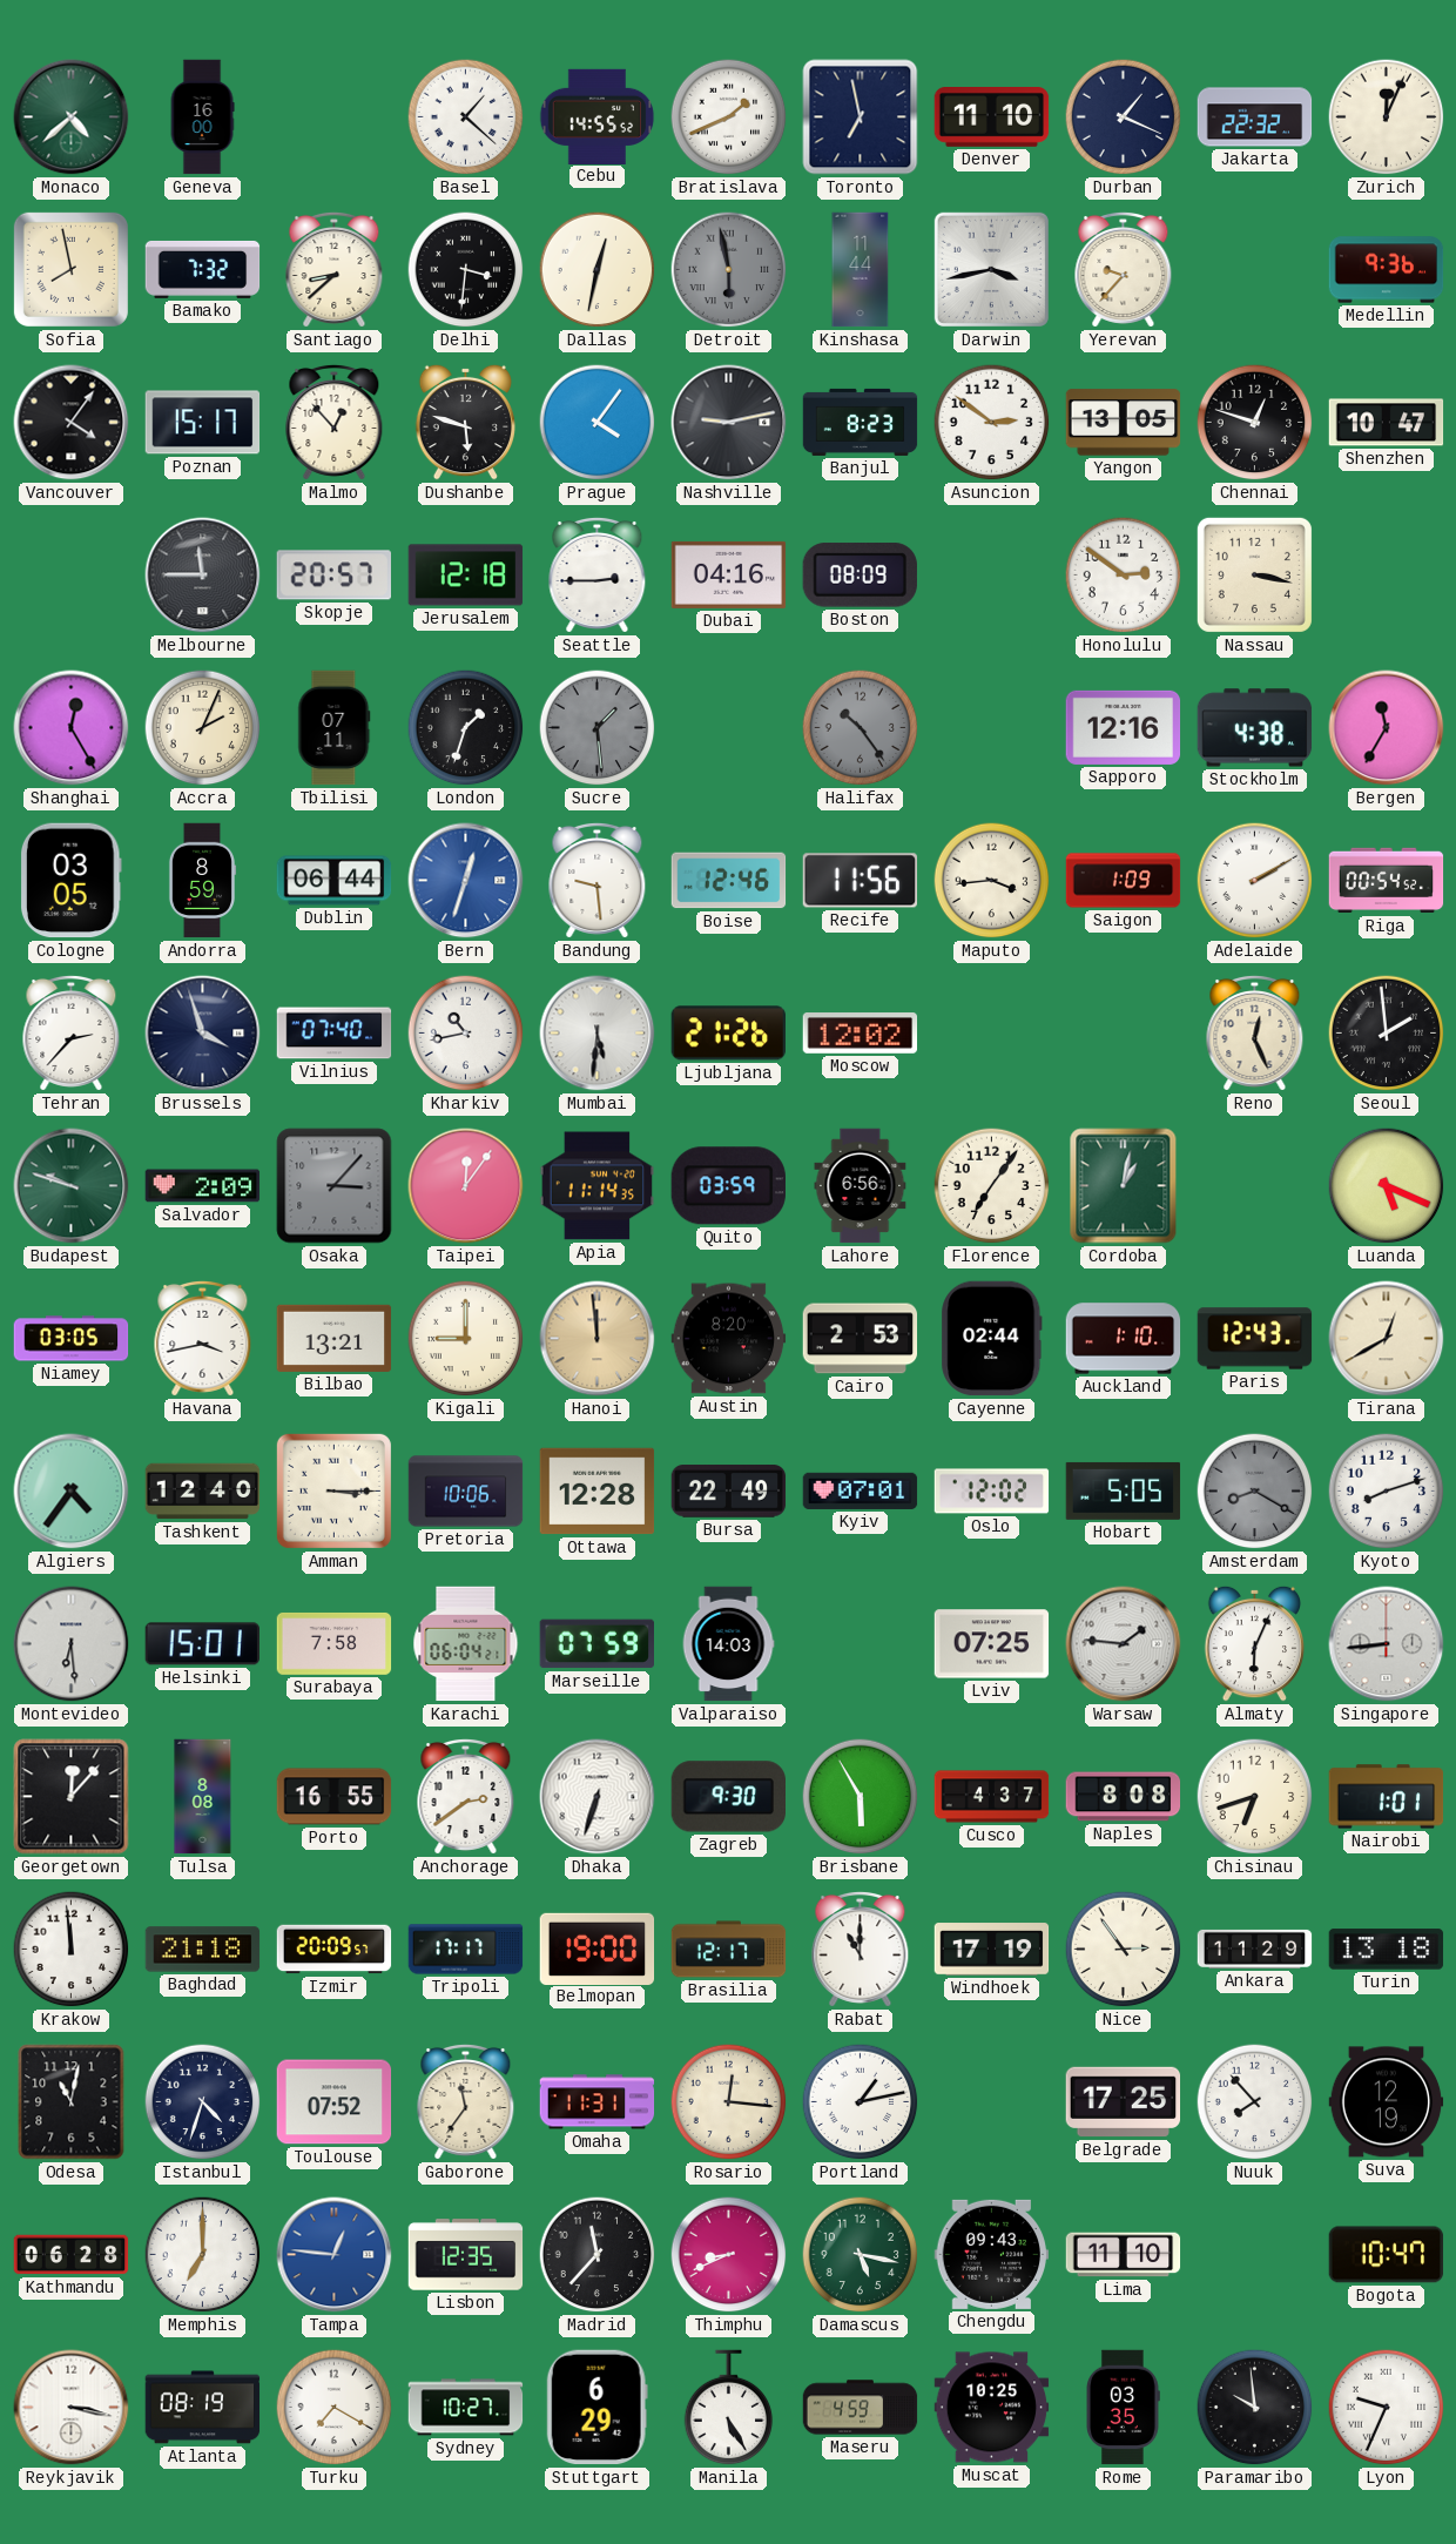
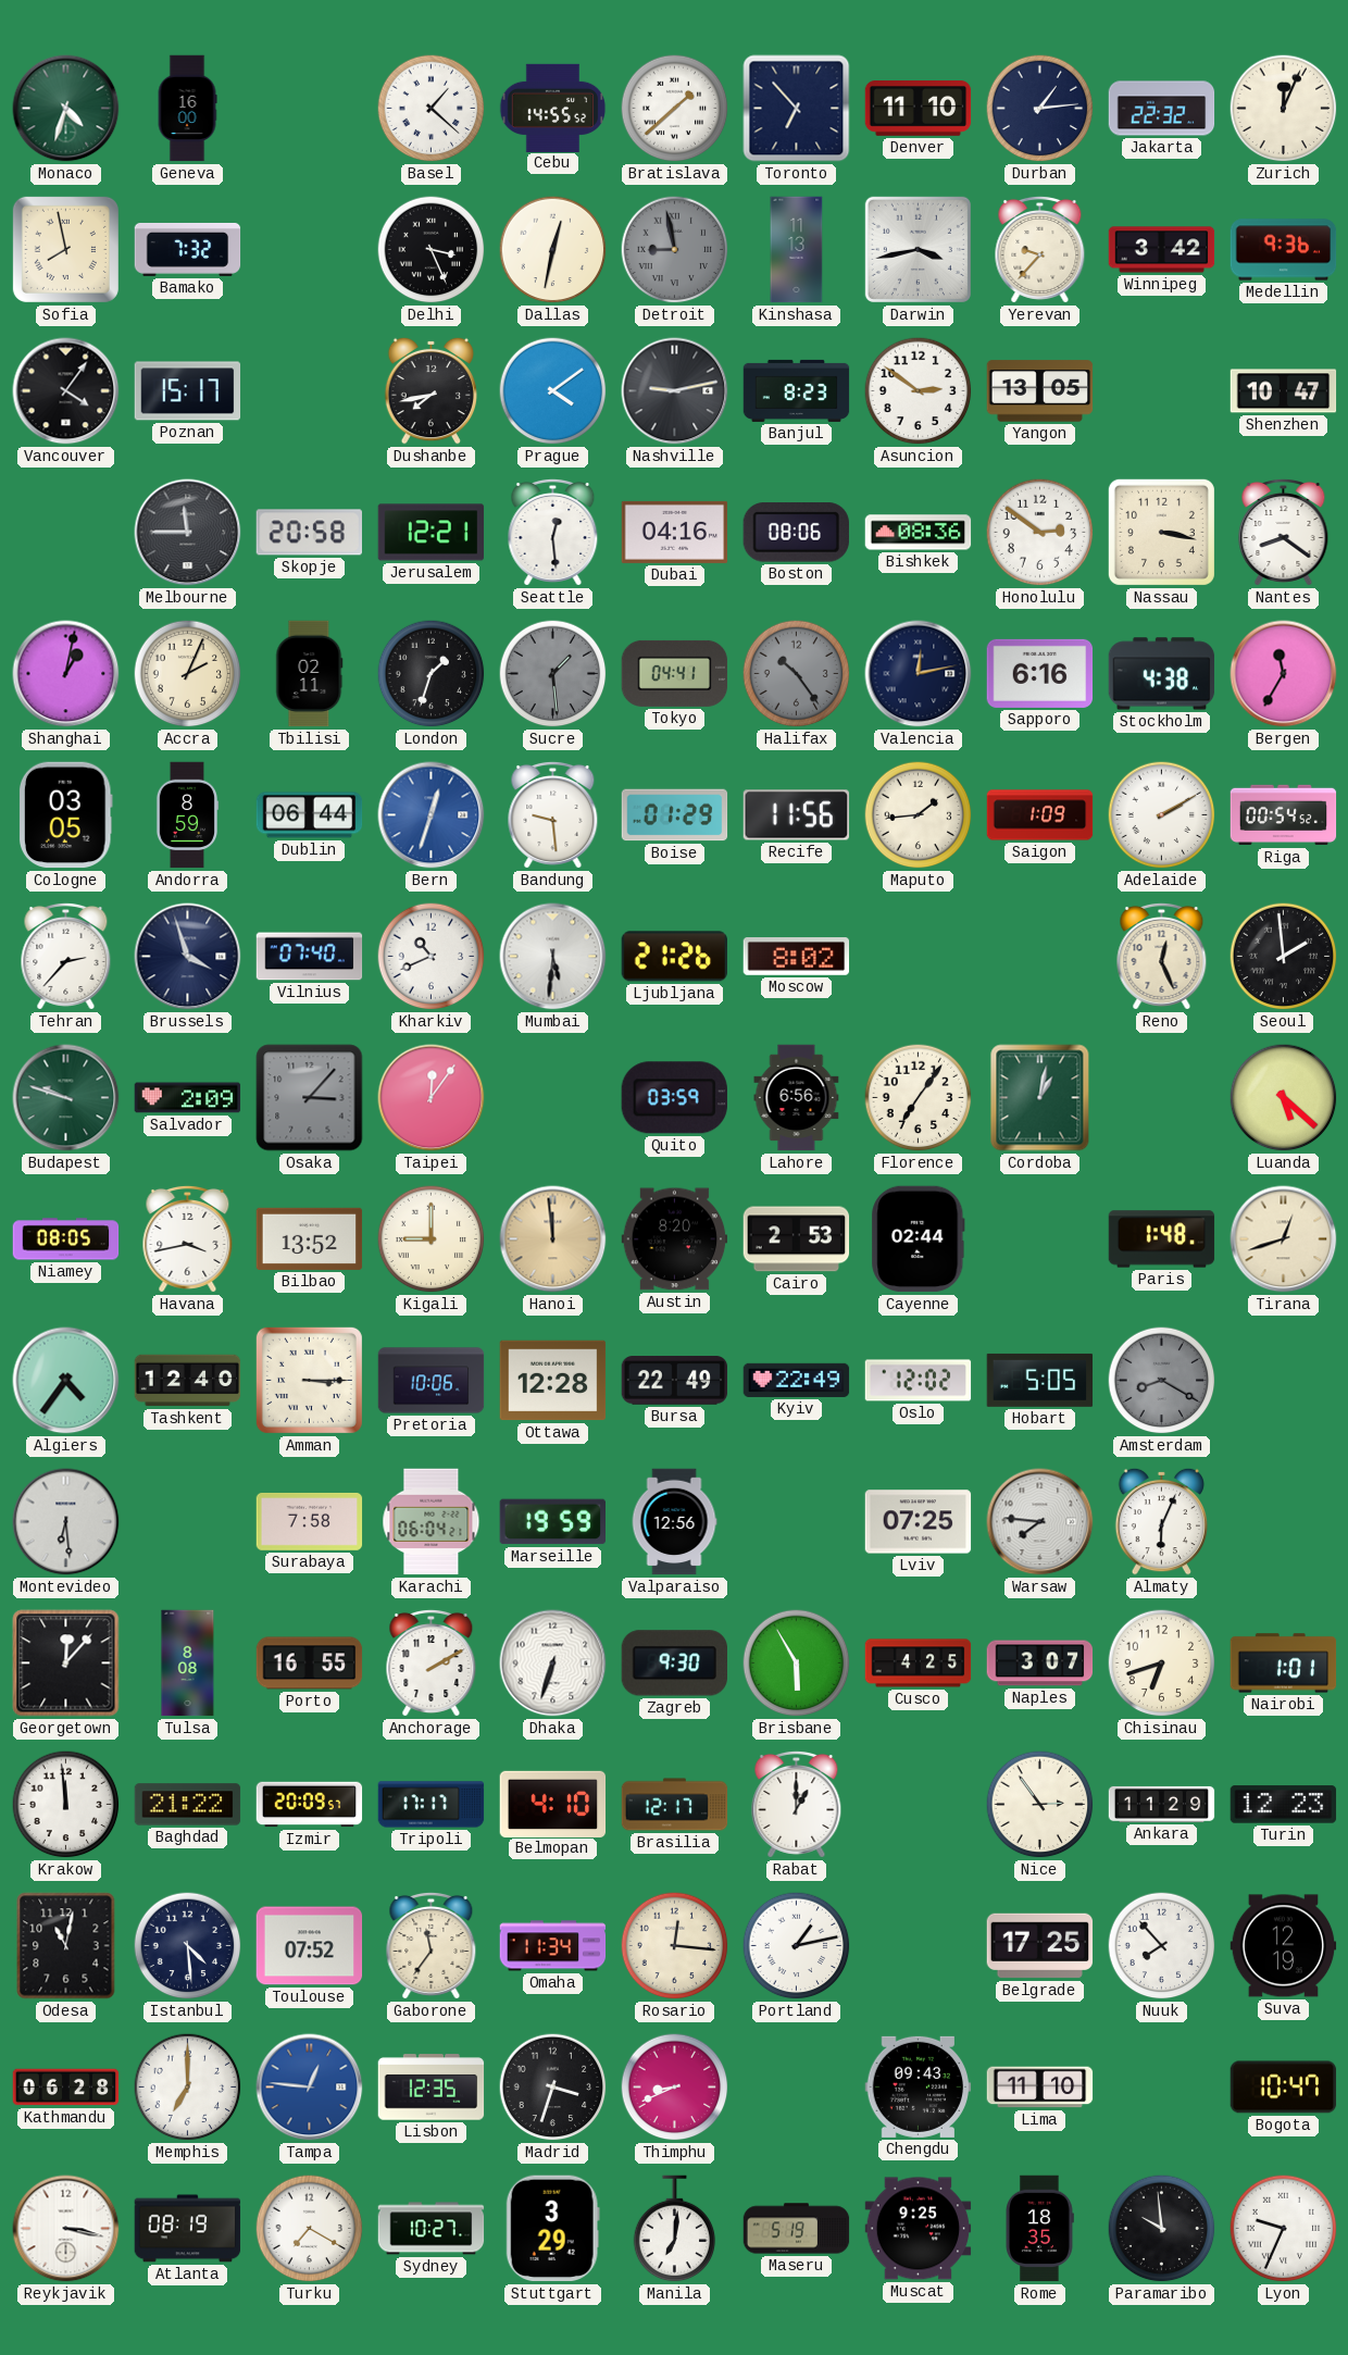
Monaco: 4:38 -> 4:33
Bratislava: 1:41 -> 1:38
Toronto: 6:58 -> 6:53
Durban: 1:19 -> 1:14
Santiago: 8:38 -> none
Delhi: 3:31 -> 3:26
Detroit: 5:58 -> 8:58
Kinshasa: 11:44 -> 11:13
Winnipeg: none -> 3:42
Malmo: 12:53 -> none
Dushanbe: 5:48 -> 7:43
Prague: 4:06 -> 4:09
Chennai: 12:48 -> none
Skopje: 20:57 -> 20:58
Jerusalem: 12:18 -> 12:21
Seattle: 2:45 -> 12:29
Boston: 08:09 -> 08:06
Bishkek: none -> 08:36
Nantes: none -> 8:21
Shanghai: 12:25 -> 1:02
Tbilisi: 07:11 -> 02:11
Tokyo: none -> 04:41
Valencia: none -> 12:13
Sapporo: 12:16 -> 6:16
Boise: 12:46 -> 01:29
Maputo: 3:44 -> 1:44
Kharkiv: 10:43 -> 10:41
Moscow: 12:02 -> 8:02
Apia: 11:14 -> none
Luanda: 5:19 -> 5:22
Niamey: 03:05 -> 08:05
Bilbao: 13:21 -> 13:52
Auckland: 1:10 -> none
Paris: 12:43 -> 1:48
Tirana: 12:40 -> 12:42
Kyiv: 07:01 -> 22:49
Kyoto: 8:12 -> none
Helsinki: 15:01 -> none
Marseille: 07:59 -> 19:59
Valparaiso: 14:03 -> 12:56
Warsaw: 1:46 -> 7:46
Singapore: 8:44 -> none
Anchorage: 2:39 -> 2:10
Cusco: 4:37 -> 4:25
Naples: 8:08 -> 3:07
Baghdad: 21:18 -> 21:22
Belmopan: 19:00 -> 4:10
Rabat: 11:00 -> 1:00
Windhoek: 17:19 -> none
Turin: 13:18 -> 12:23
Istanbul: 4:33 -> 4:29
Omaha: 11:31 -> 11:34
Madrid: 11:37 -> 3:33
Damascus: 5:17 -> none
Stuttgart: 6:29 -> 3:29
Manila: 5:25 -> 7:01
Maseru: 4:59 -> 5:19
Muscat: 10:25 -> 9:25
Rome: 03:35 -> 18:35
